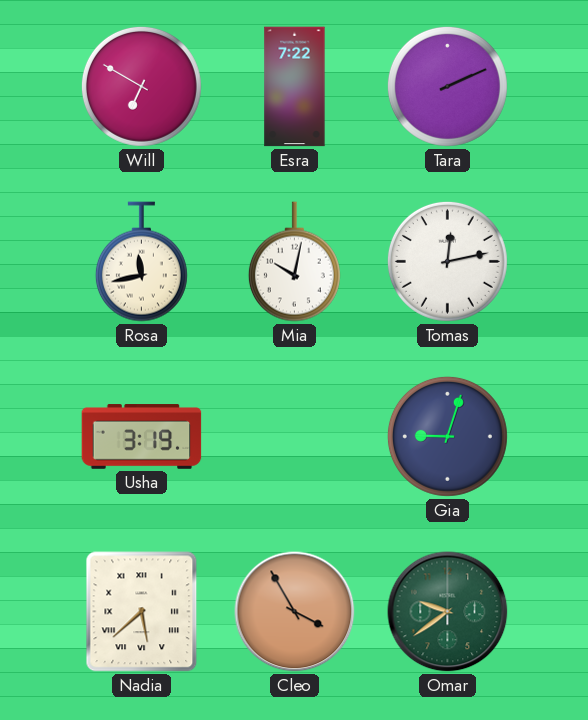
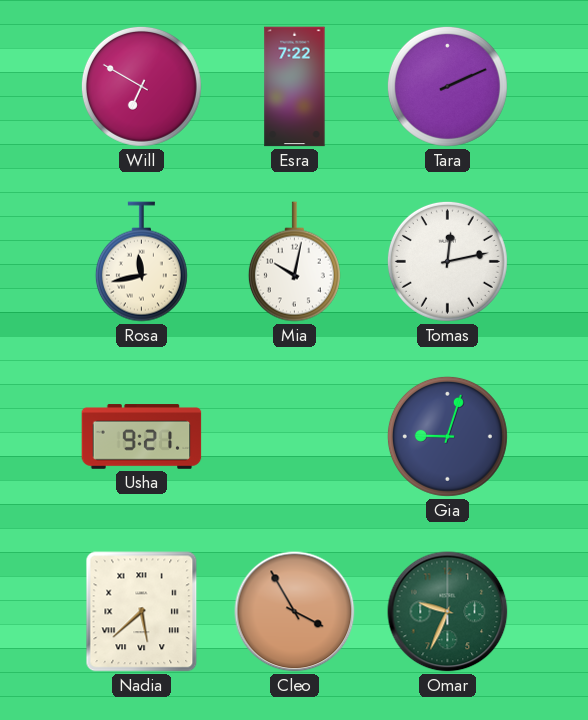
Usha: 3:19 -> 9:21
Omar: 9:39 -> 9:34
